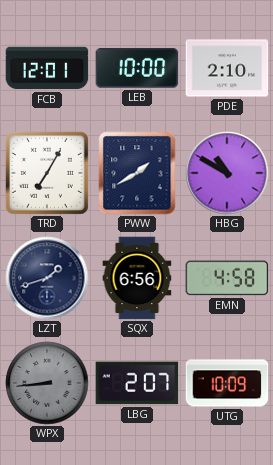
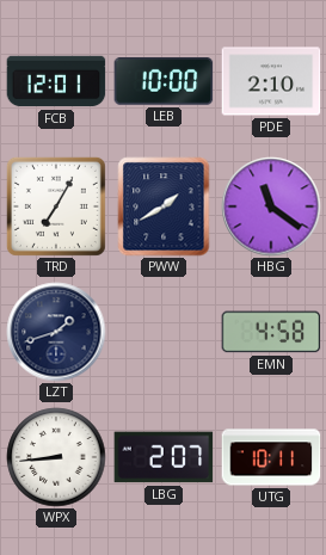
HBG: 10:50 -> 11:21
SQX: 6:56 -> none
WPX dial: grey -> white
UTG: 10:09 -> 10:11
